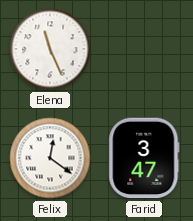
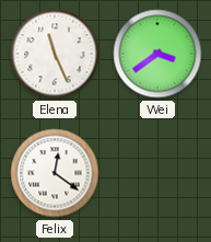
Wei: none -> 3:39
Farid: 3:47 -> none
